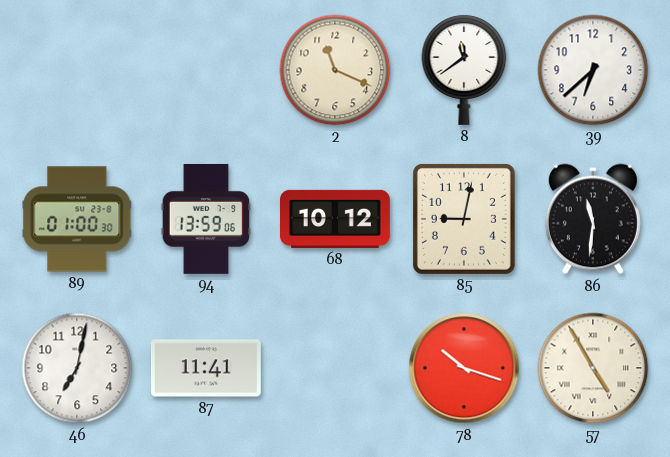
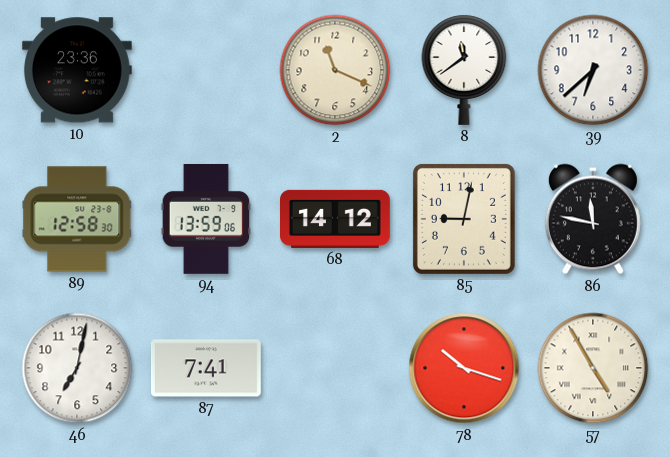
10: none -> 23:36
89: 01:00 -> 12:58
68: 10:12 -> 14:12
86: 11:31 -> 11:47
87: 11:41 -> 7:41
